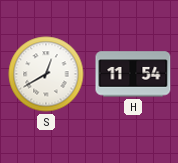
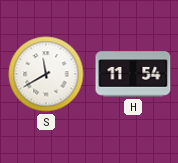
S: 12:40 -> 11:40
